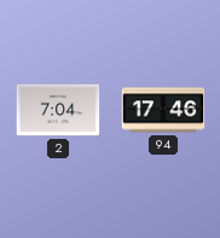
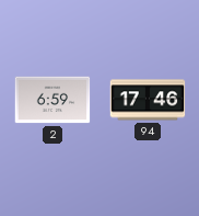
2: 7:04 -> 6:59
